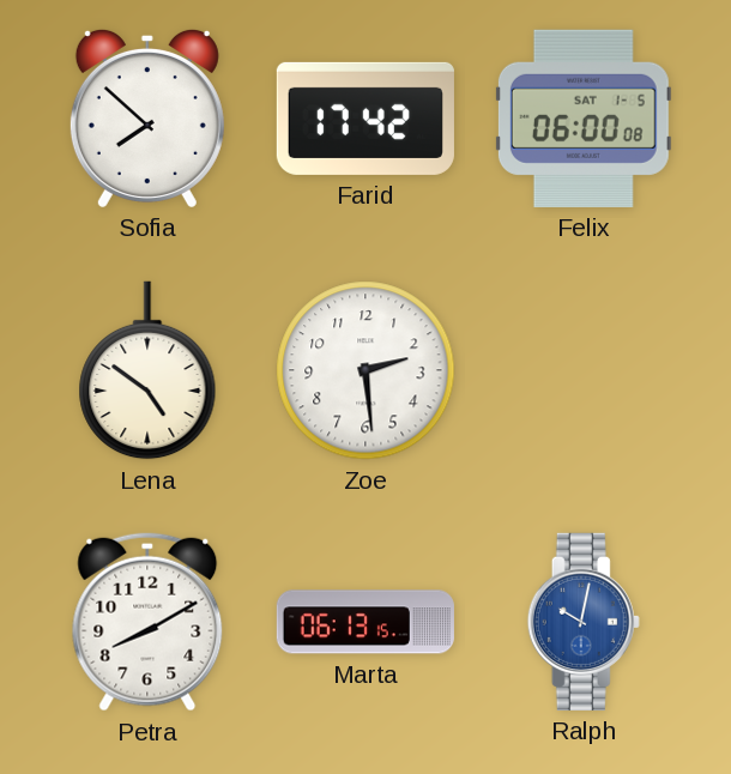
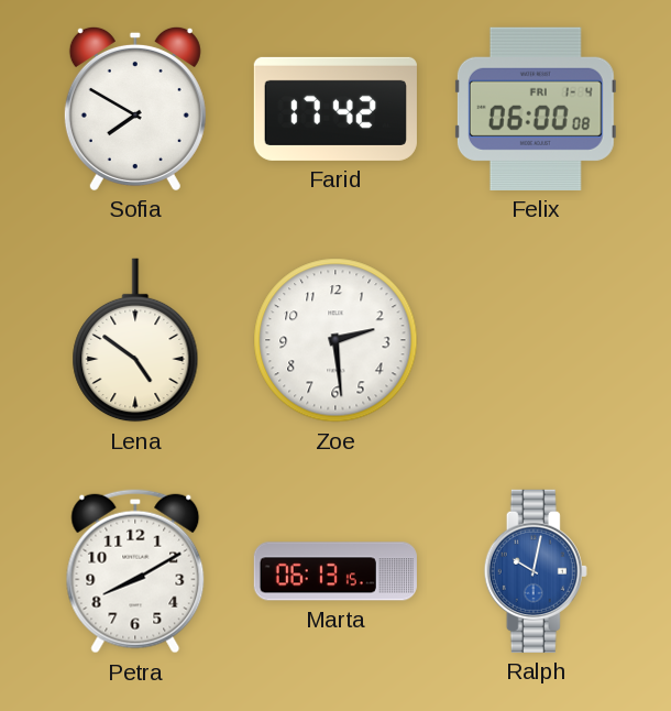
Sofia: 7:52 -> 7:50
Felix date: SAT 1-5 -> FRI 1-4
